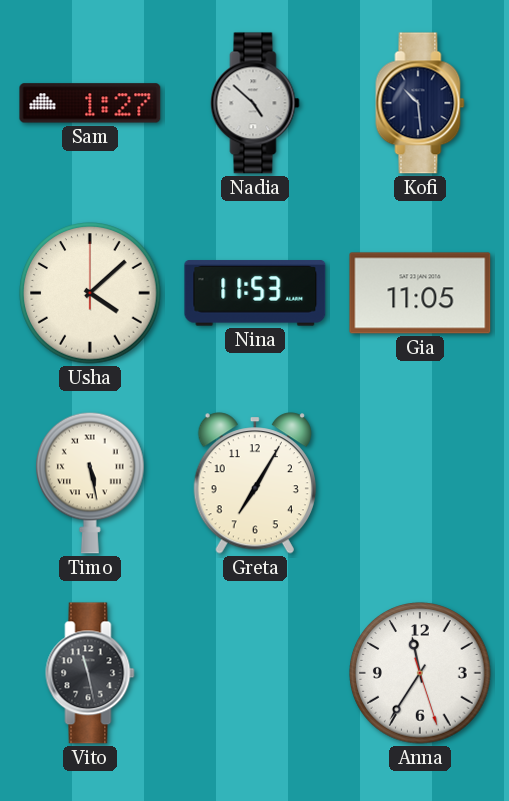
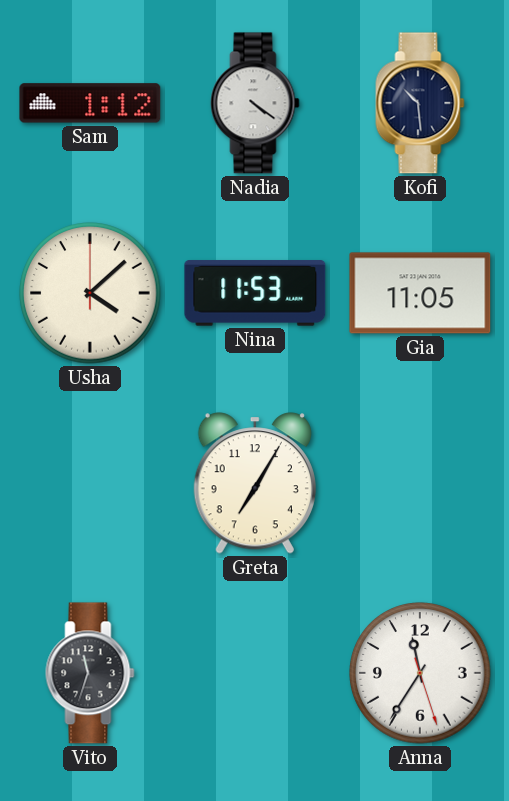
Sam: 1:27 -> 1:12
Nadia: 4:52 -> 4:21
Timo: 5:28 -> none
Vito: 11:28 -> 11:33
